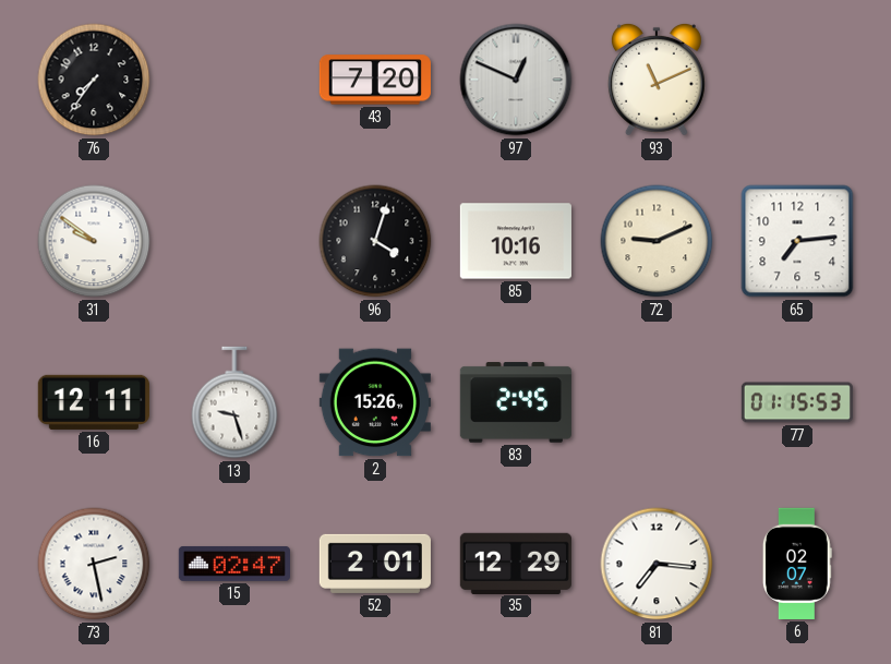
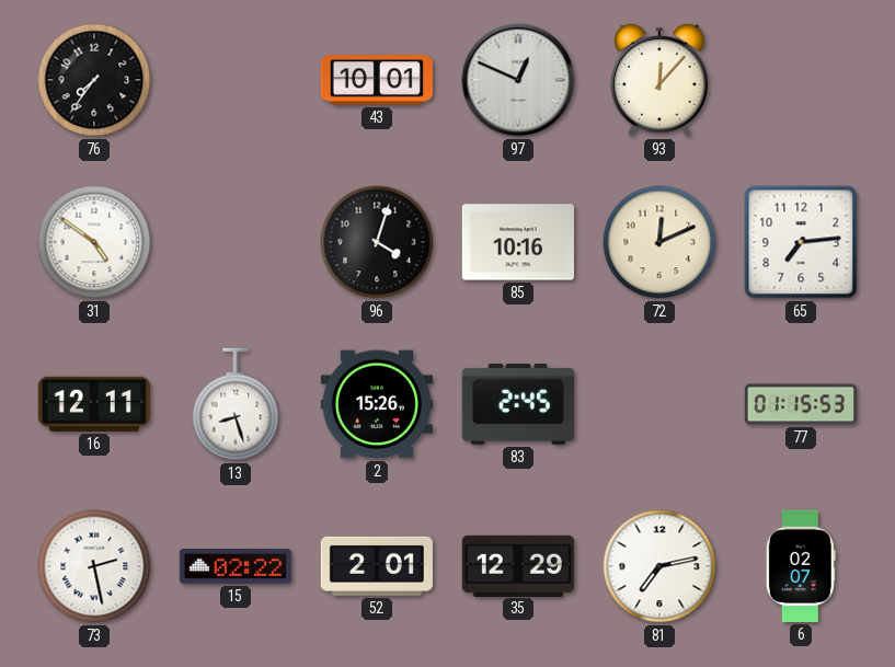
43: 7:20 -> 10:01
93: 11:11 -> 12:07
31: 9:51 -> 4:51
72: 9:11 -> 12:11
13: 9:27 -> 8:27
15: 02:47 -> 02:22
81: 7:16 -> 7:13
